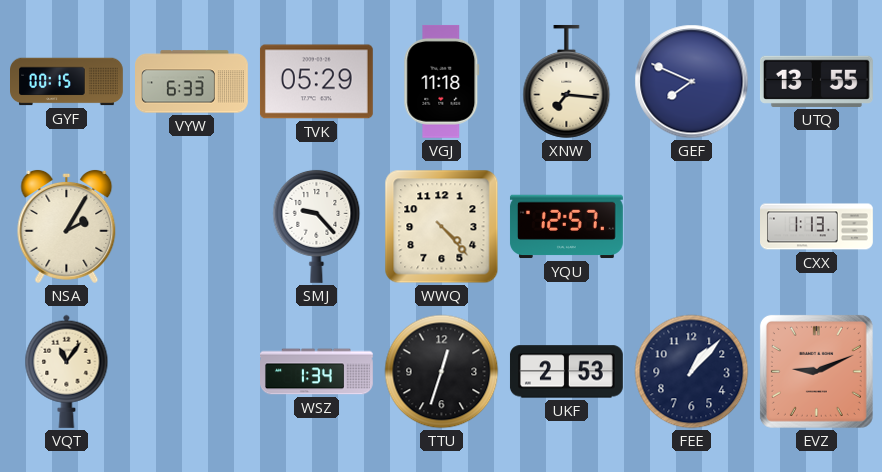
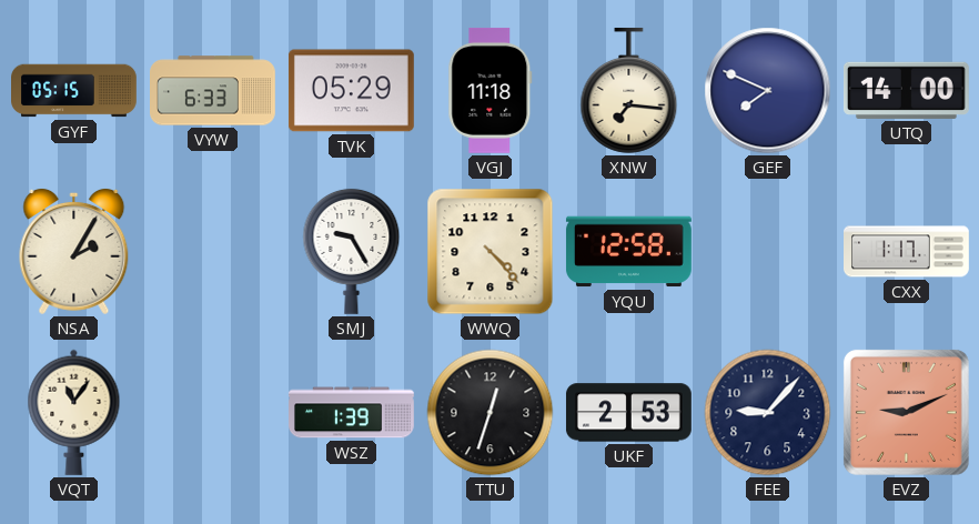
GYF: 00:15 -> 05:15
UTQ: 13:55 -> 14:00
SMJ: 9:23 -> 9:25
YQU: 12:57 -> 12:58
CXX: 1:13 -> 1:17
WSZ: 1:34 -> 1:39
FEE: 1:07 -> 9:07
